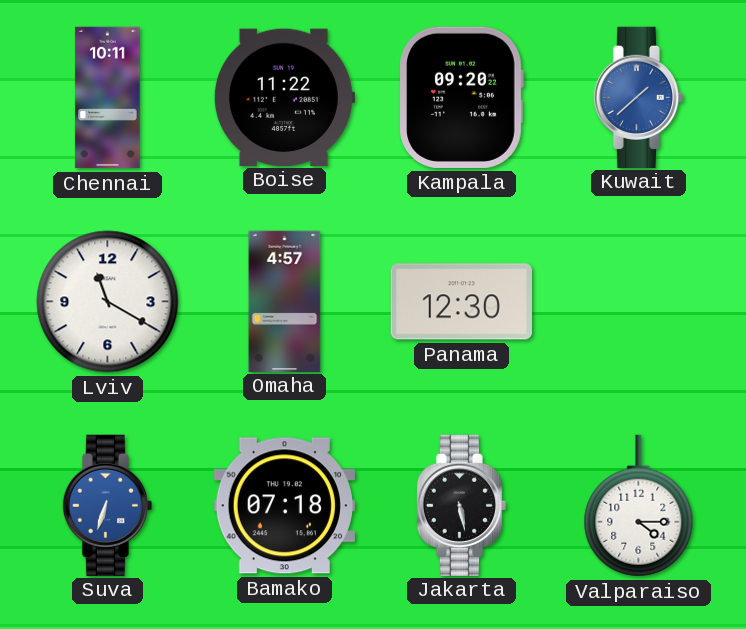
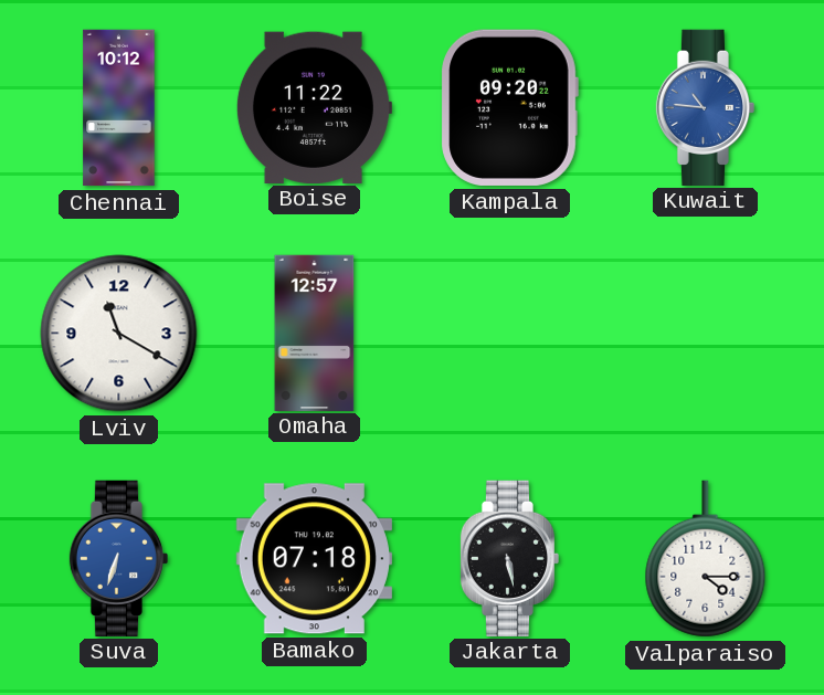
Chennai: 10:11 -> 10:12
Kuwait: 1:38 -> 10:46
Omaha: 4:57 -> 12:57
Panama: 12:30 -> none
